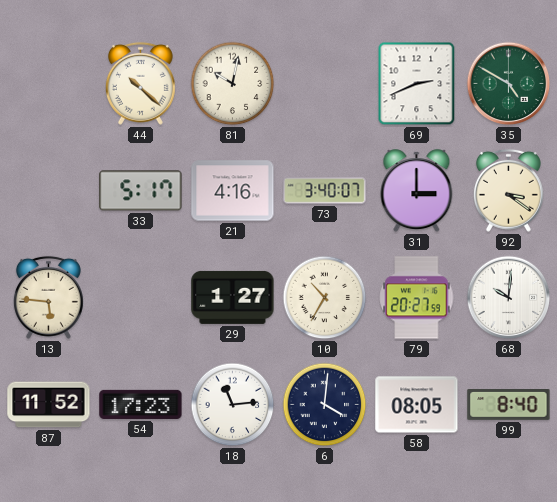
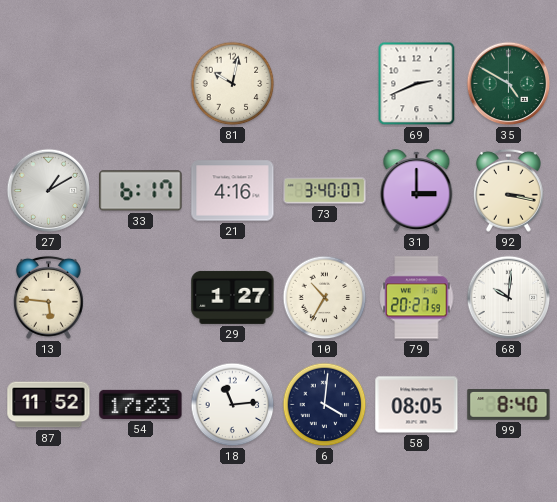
44: 10:22 -> none
27: none -> 1:10
33: 5:17 -> 6:17
92: 3:21 -> 3:17
